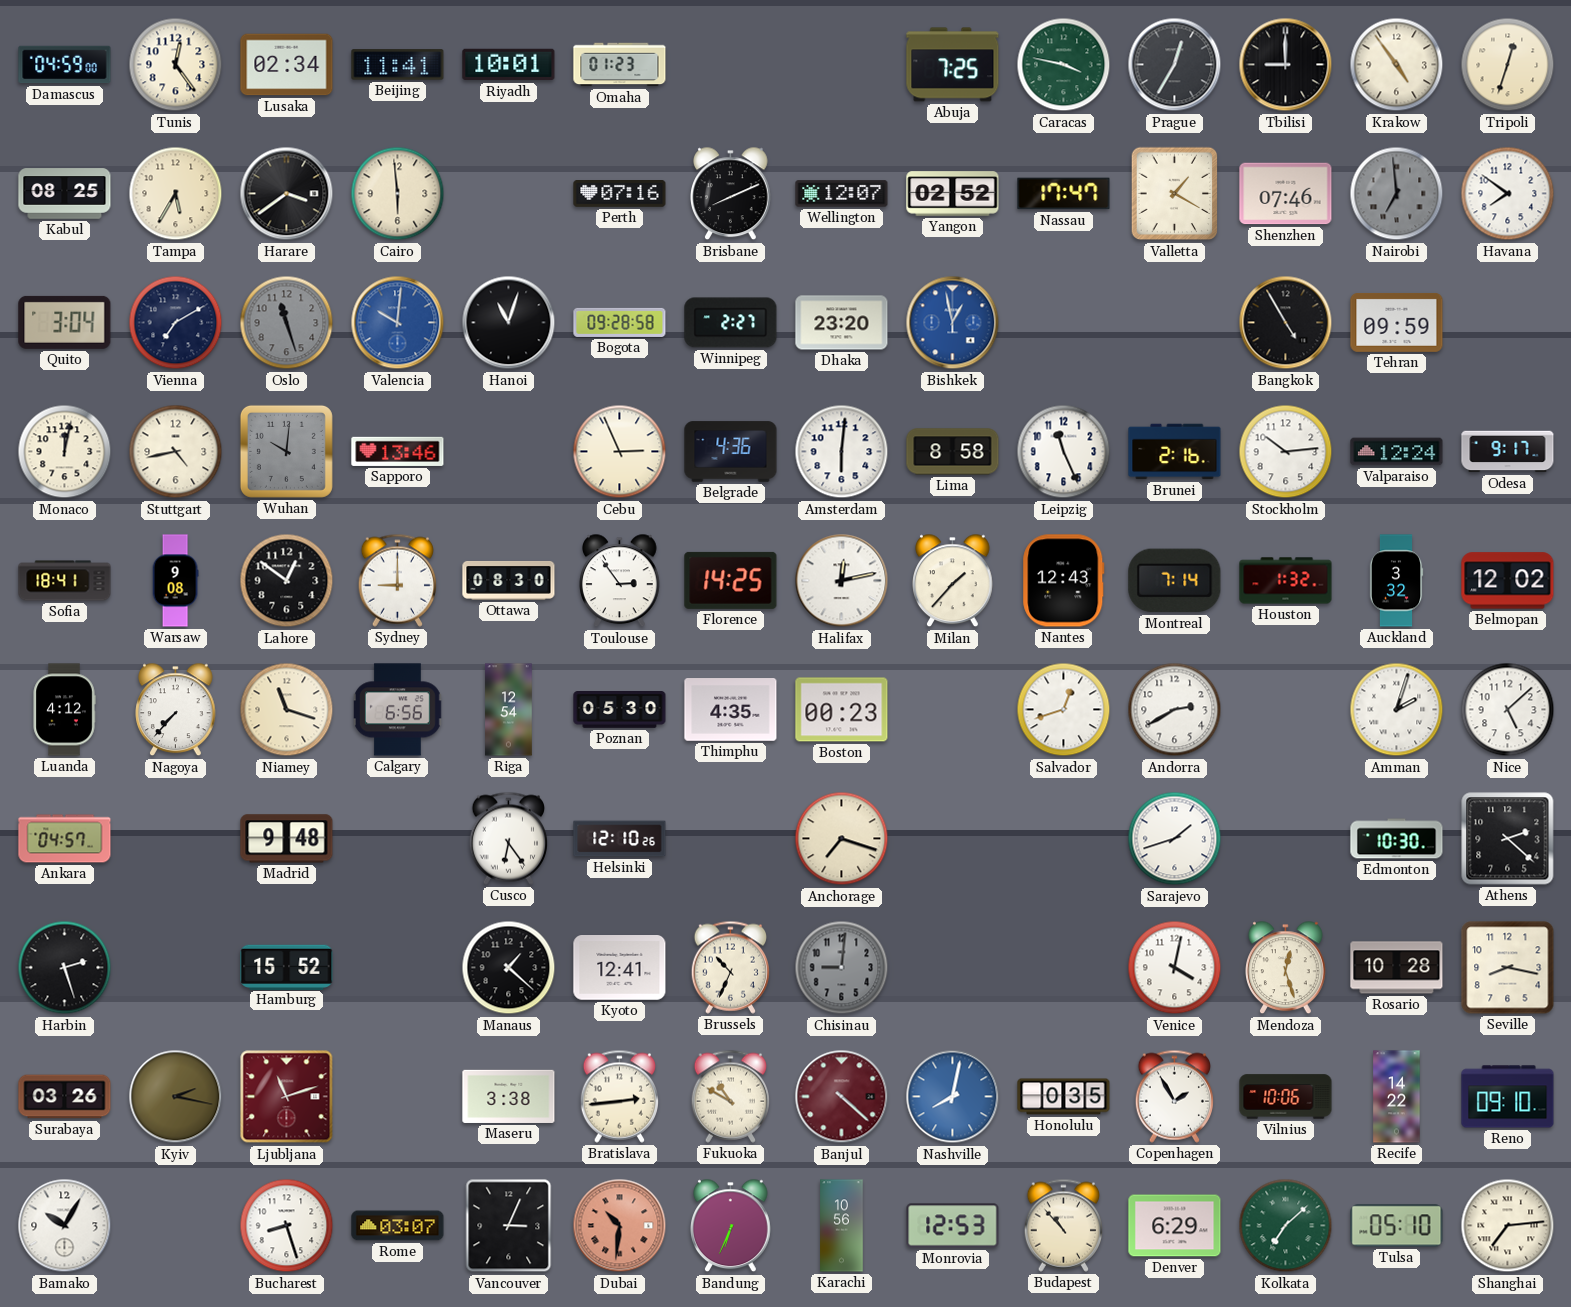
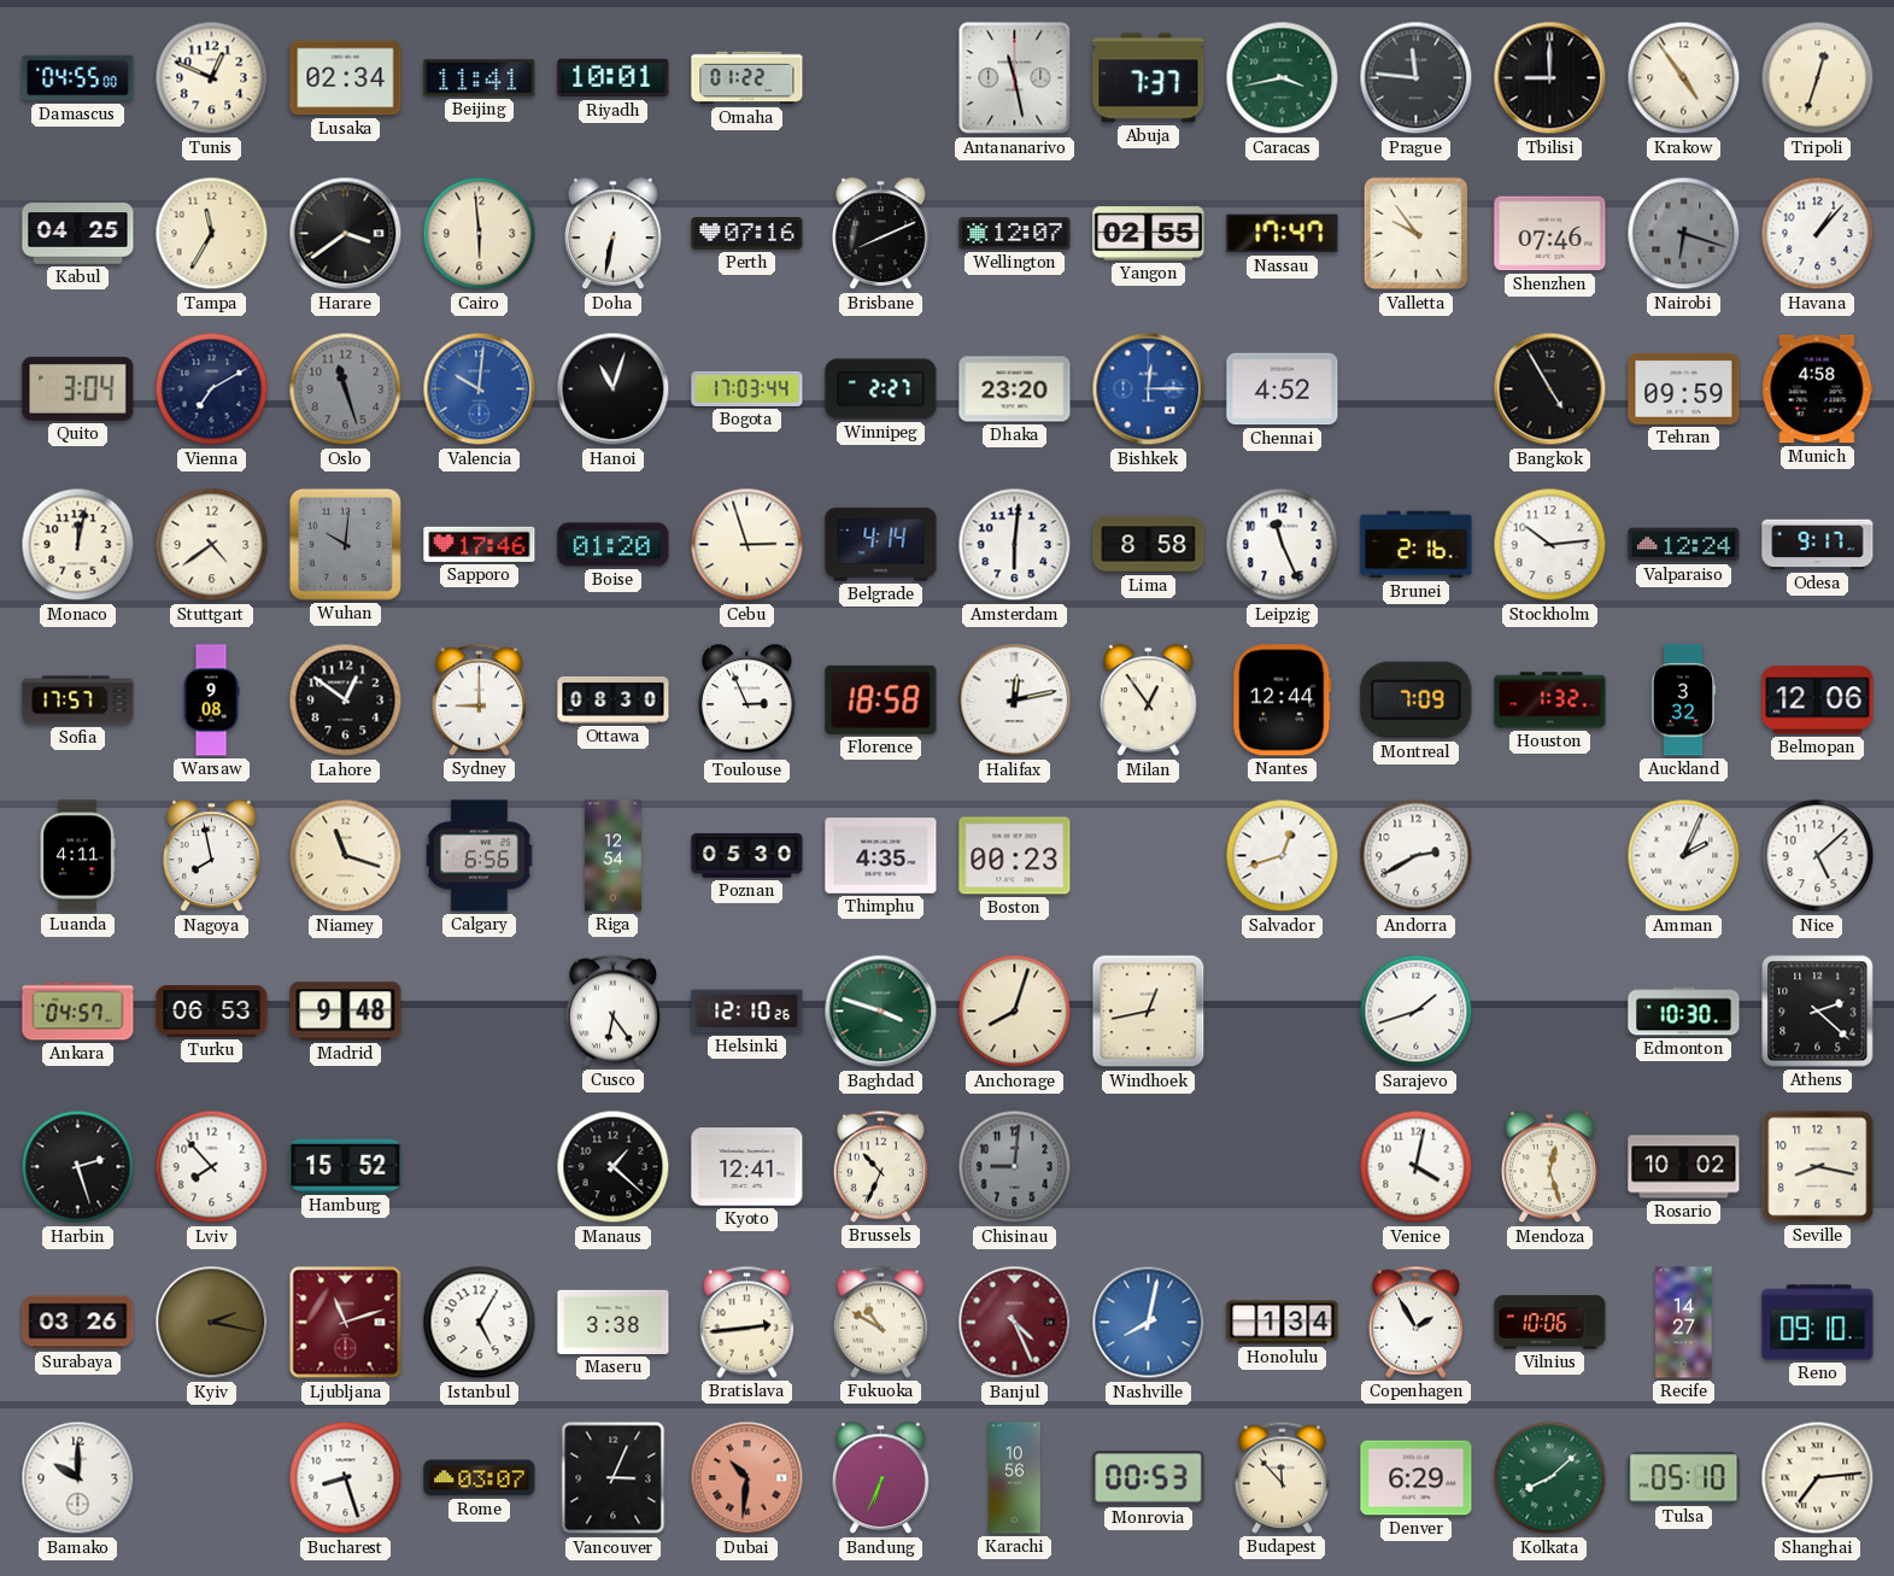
Damascus: 04:59 -> 04:55
Tunis: 12:24 -> 12:49
Omaha: 01:23 -> 01:22
Antananarivo: none -> 11:28
Abuja: 7:25 -> 7:37
Caracas: 3:47 -> 3:43
Prague: 12:35 -> 11:46
Kabul: 08:25 -> 04:25
Tampa: 5:35 -> 11:35
Doha: none -> 6:32
Yangon: 02:52 -> 02:55
Valletta: 1:20 -> 9:54
Nairobi: 6:59 -> 6:18
Havana: 7:51 -> 1:07
Bogota: 09:28 -> 17:03
Bishkek: 12:58 -> 12:15
Chennai: none -> 4:52
Munich: none -> 4:58
Stuttgart: 4:43 -> 4:39
Sapporo: 13:46 -> 17:46
Boise: none -> 01:20
Cebu: 2:56 -> 2:57
Belgrade: 4:36 -> 4:14
Sofia: 18:41 -> 17:57
Toulouse: 2:54 -> 2:56
Florence: 14:25 -> 18:58
Milan: 1:37 -> 12:54
Nantes: 12:43 -> 12:44
Montreal: 7:14 -> 7:09
Belmopan: 12:02 -> 12:06
Luanda: 4:12 -> 4:11
Nagoya: 7:37 -> 7:58
Amman: 2:03 -> 2:04
Turku: none -> 06:53
Baghdad: none -> 3:48
Anchorage: 7:18 -> 8:03
Windhoek: none -> 12:43
Lviv: none -> 7:53
Rosario: 10:28 -> 10:02
Istanbul: none -> 5:05
Banjul: 4:22 -> 4:26
Honolulu: 0:35 -> 1:34
Recife: 14:22 -> 14:27
Bamako: 10:05 -> 10:00
Monrovia: 12:53 -> 00:53
Budapest: 10:53 -> 11:53
Kolkata: 7:08 -> 8:08
